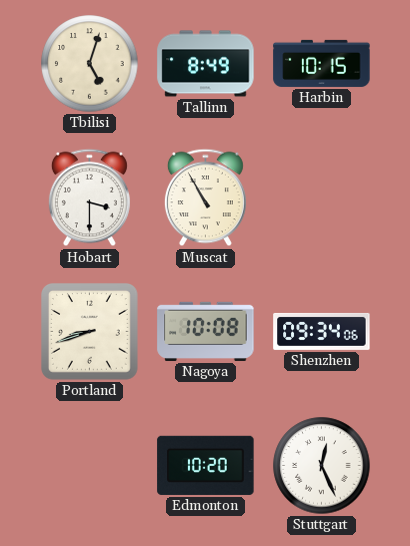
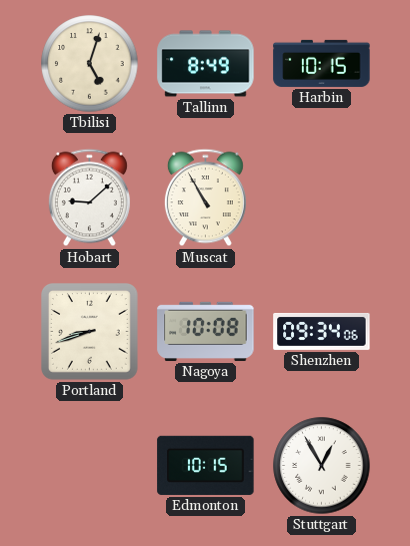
Hobart: 3:30 -> 9:08
Edmonton: 10:20 -> 10:15
Stuttgart: 12:26 -> 12:55
